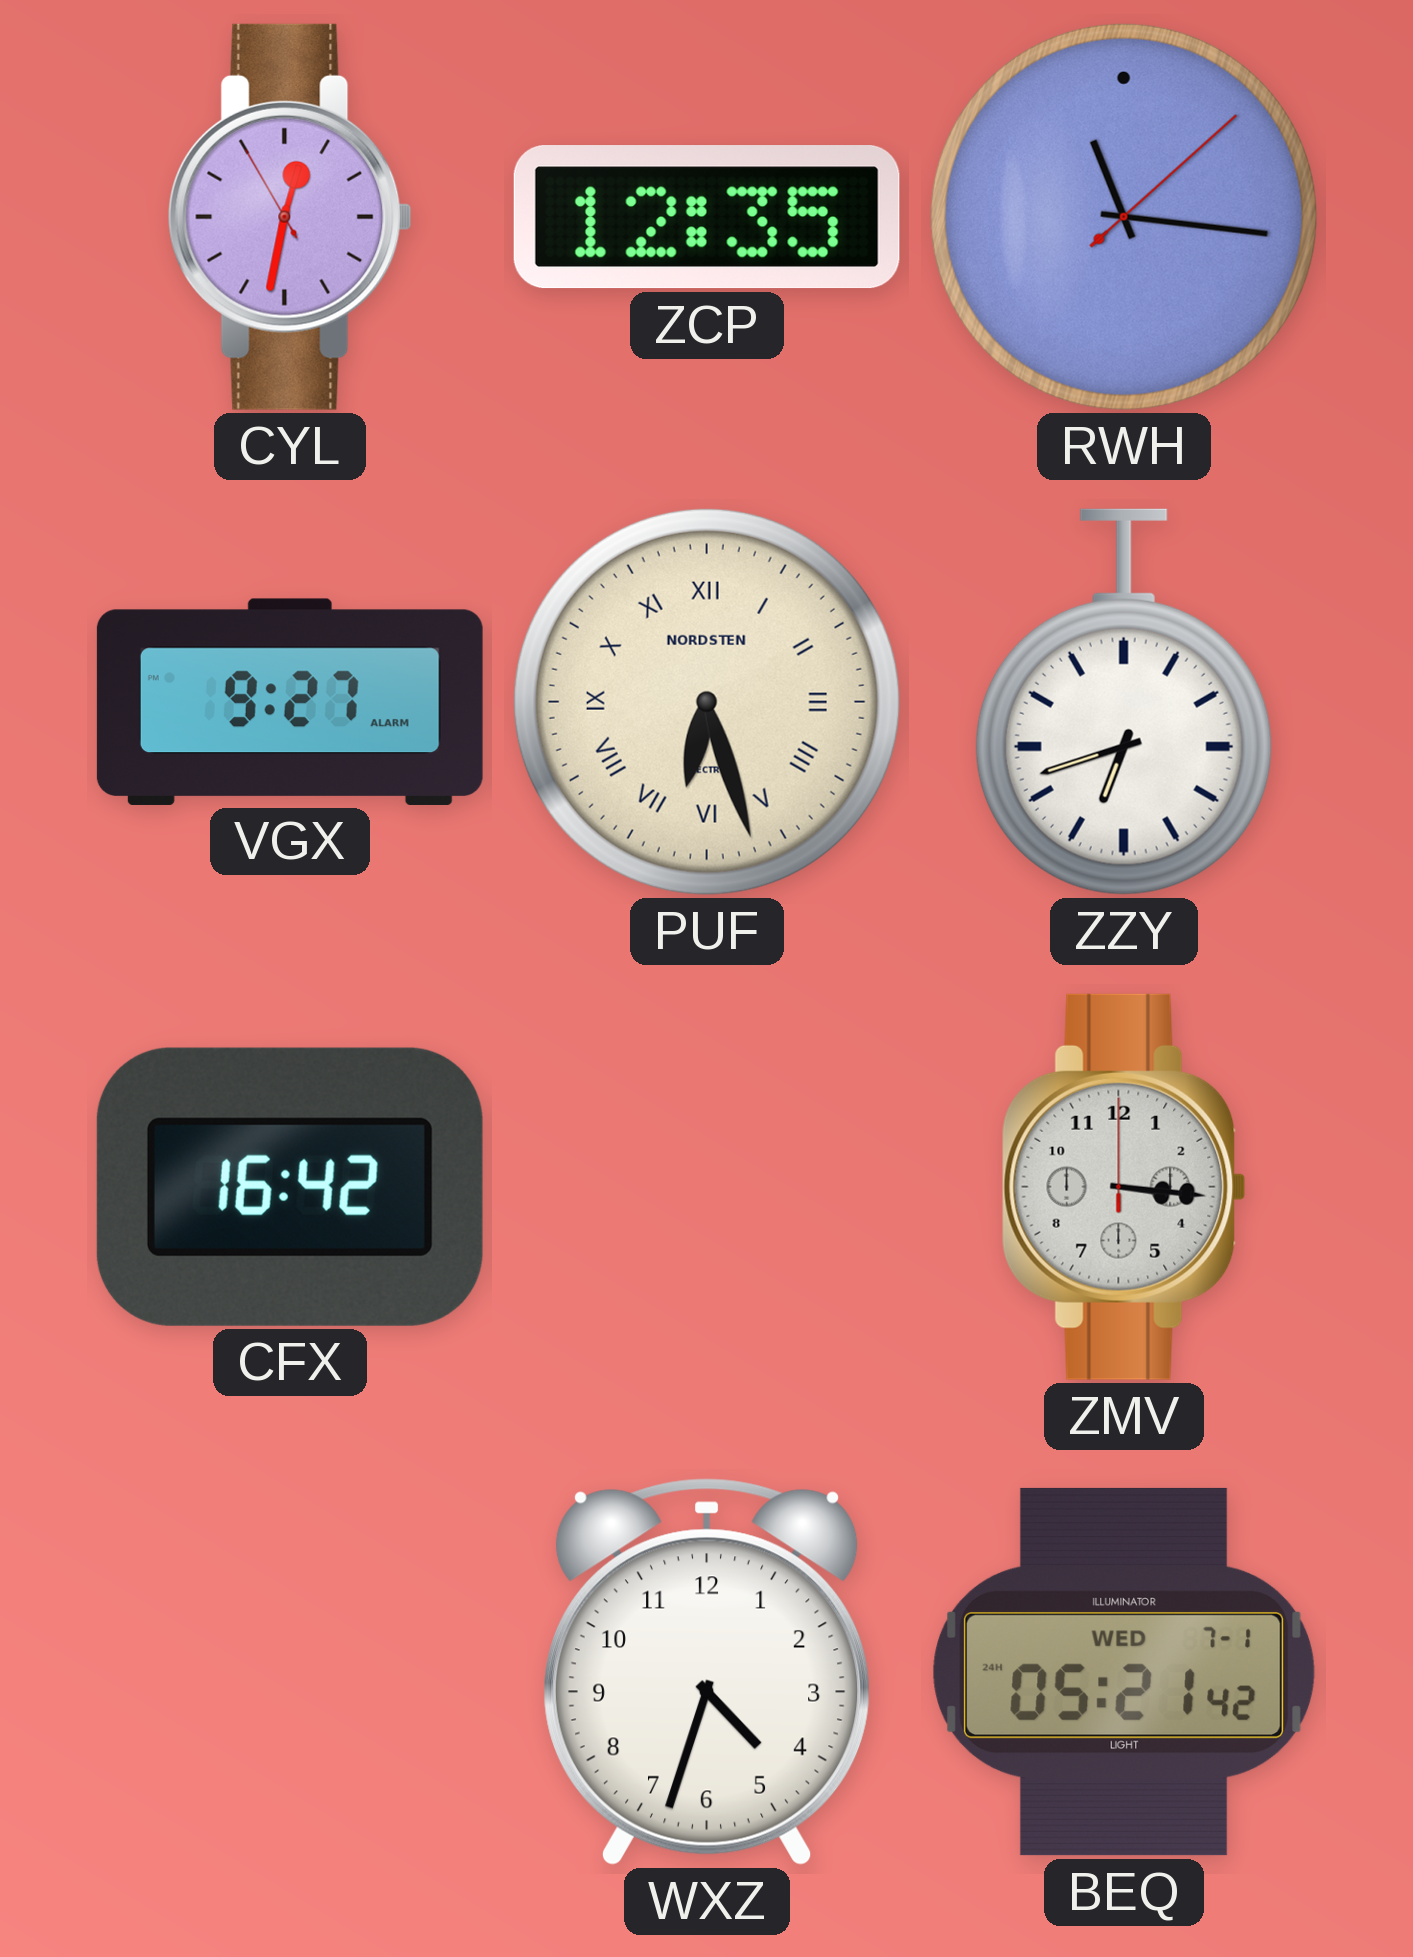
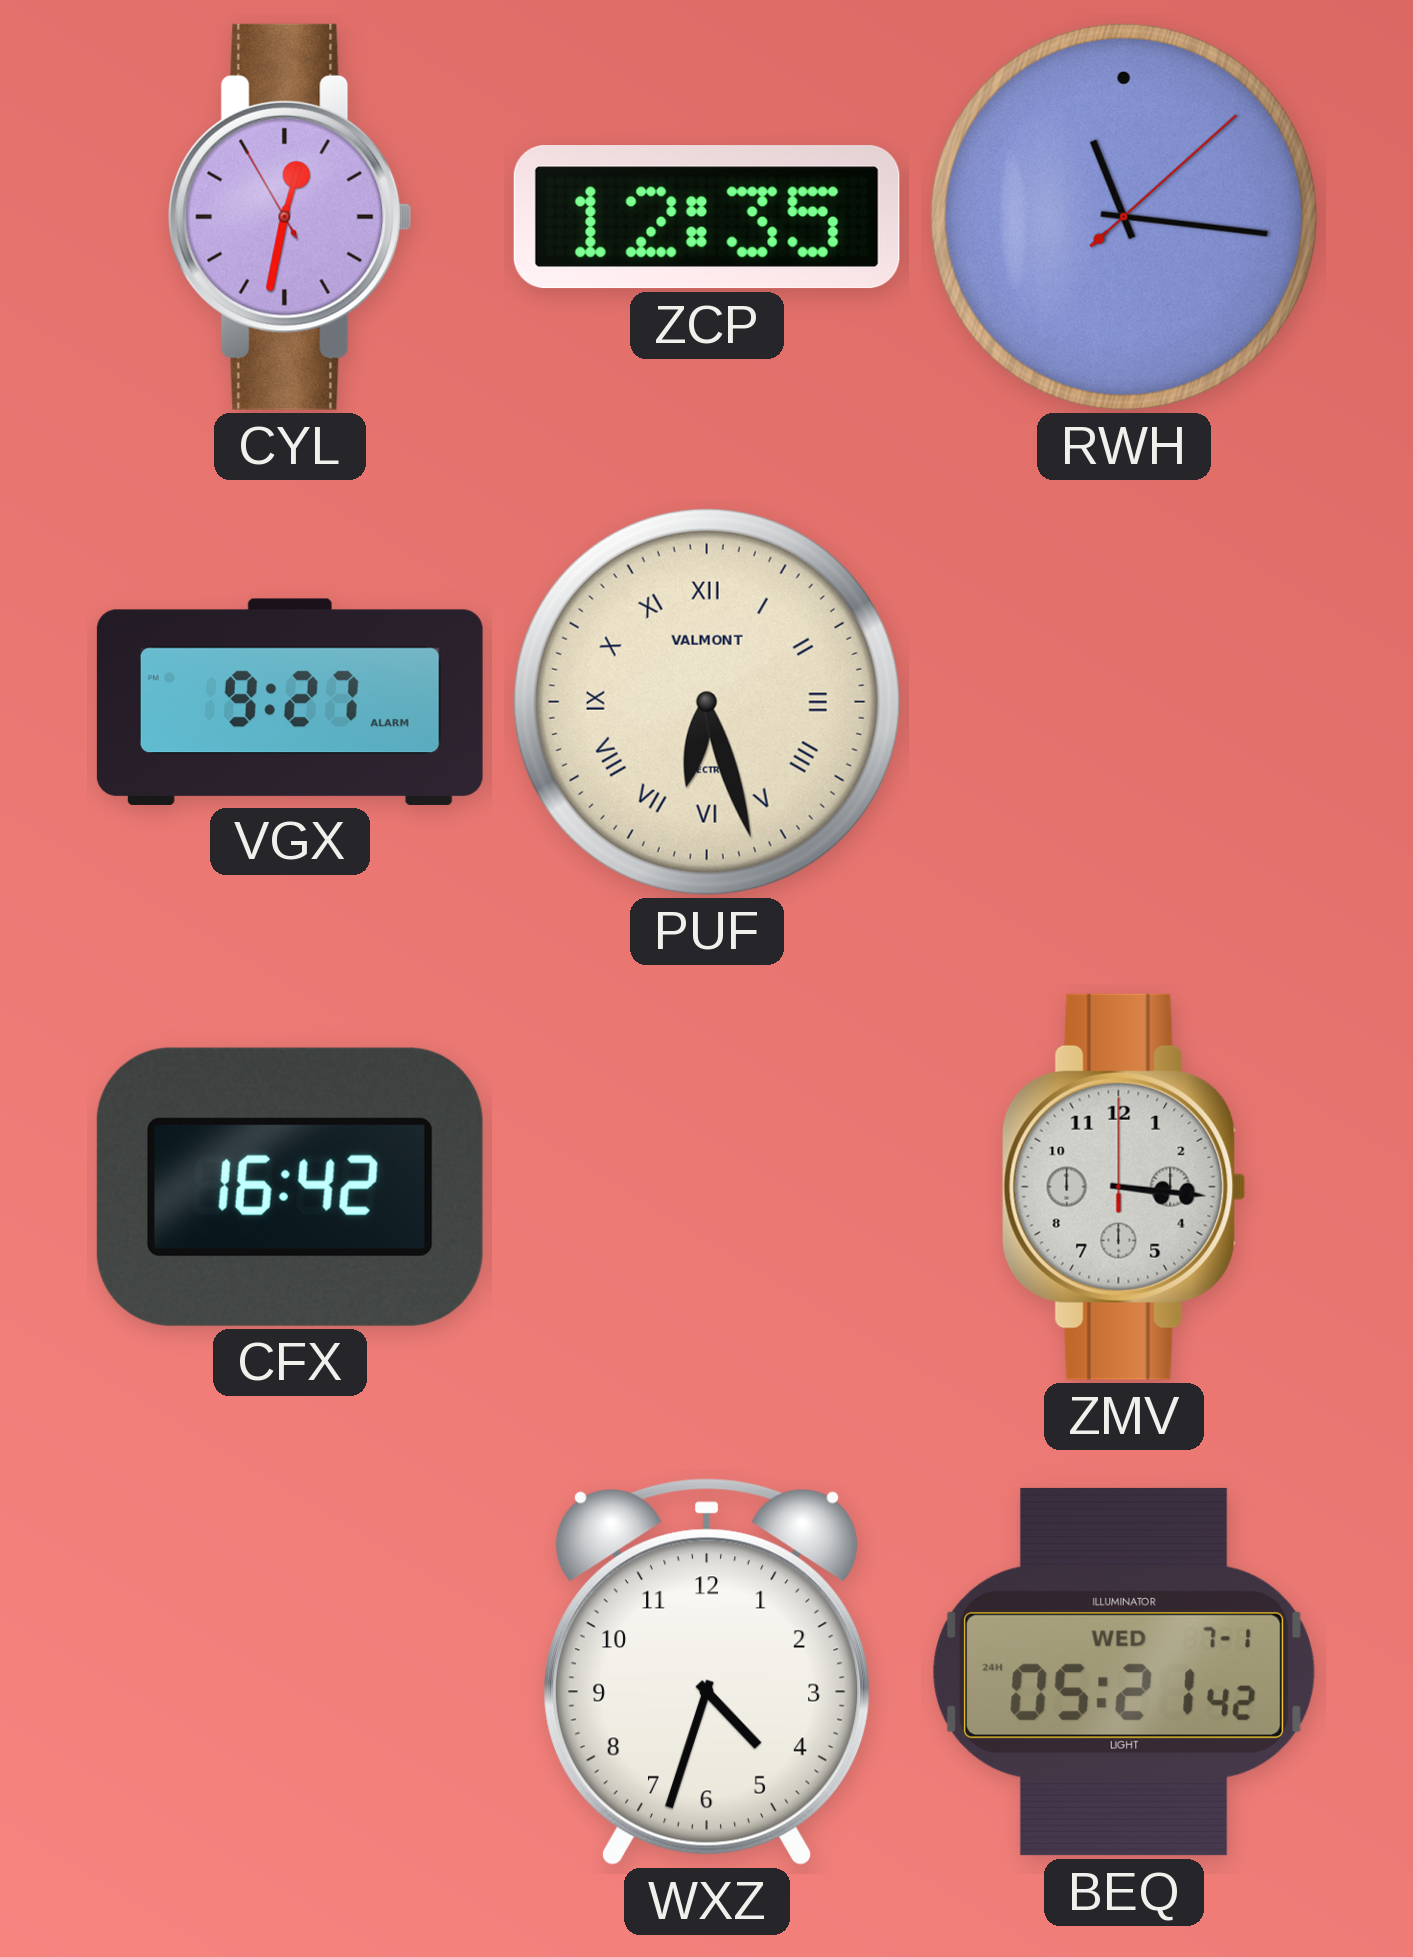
PUF brand: NORDSTEN -> VALMONT
ZZY: 6:42 -> none
